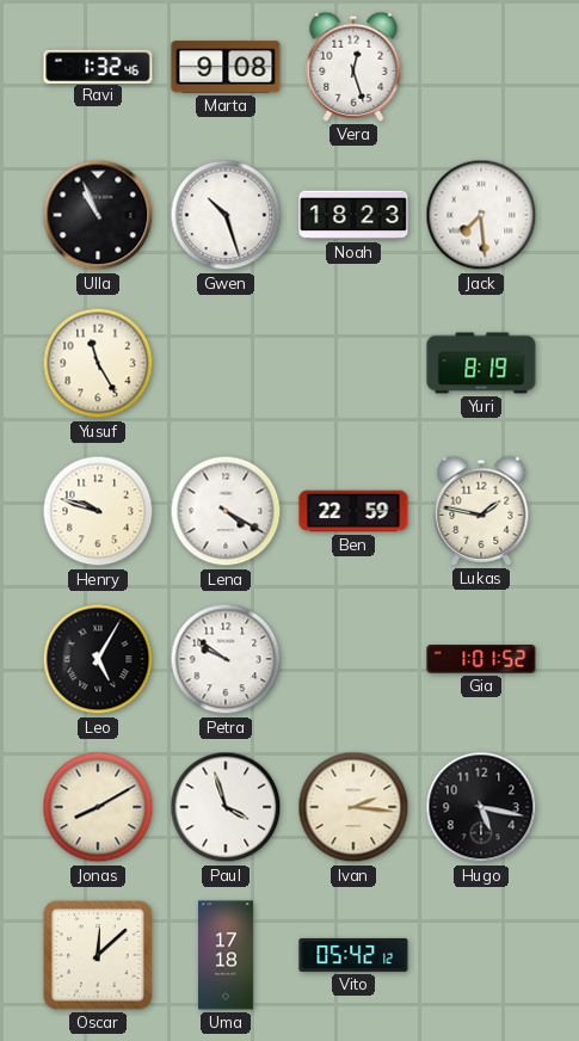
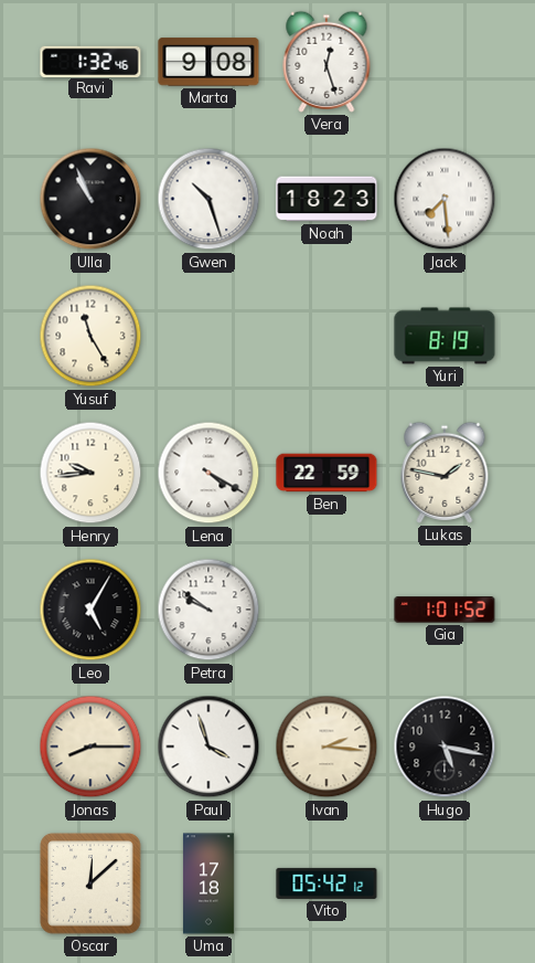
Henry: 9:48 -> 9:44
Jonas: 8:10 -> 8:15
